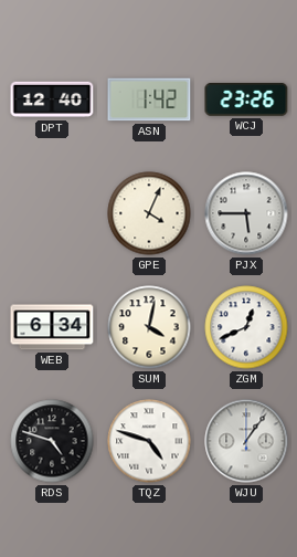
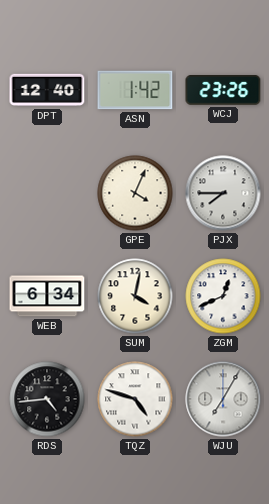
PJX: 5:45 -> 7:45
RDS: 4:48 -> 4:44
WJU: 1:06 -> 7:05
